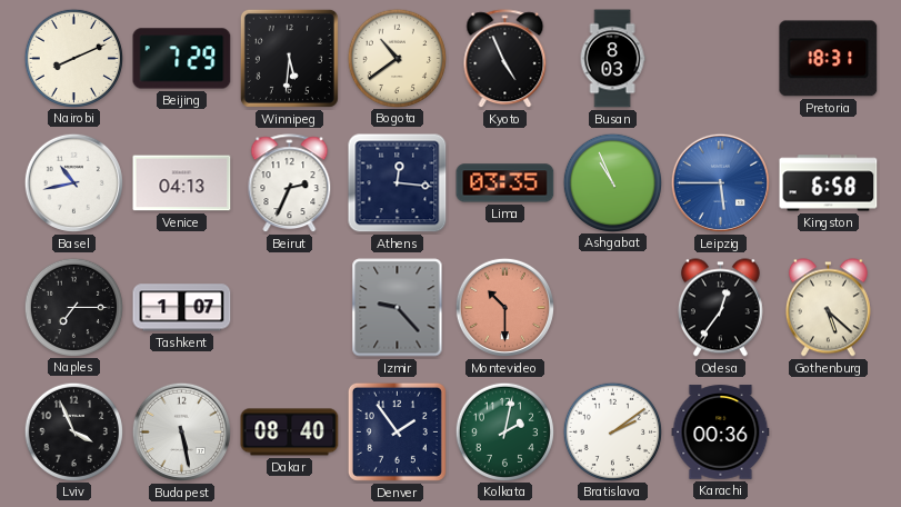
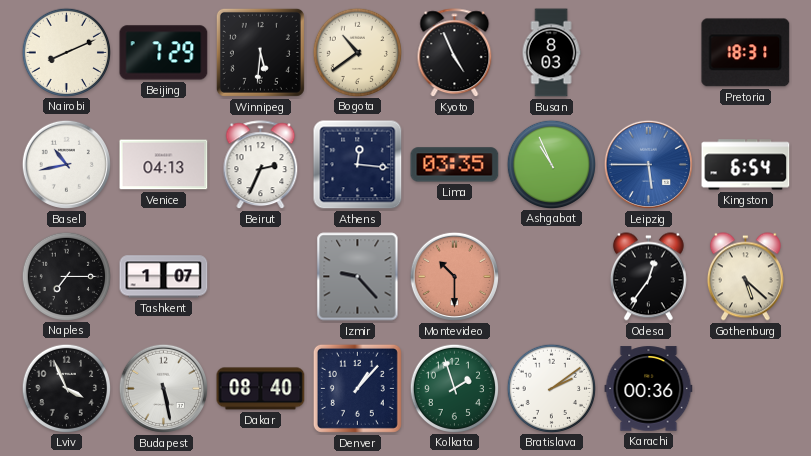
Kingston: 6:58 -> 6:54
Denver: 1:54 -> 1:07
Kolkata: 2:02 -> 1:57
